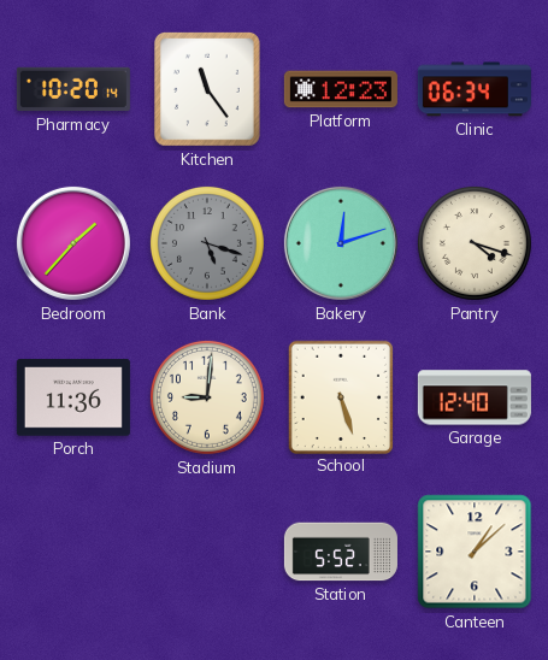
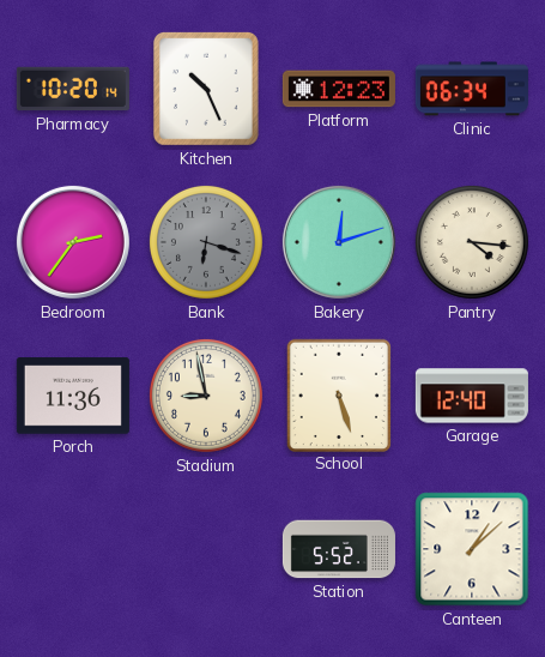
Kitchen: 11:24 -> 10:26
Bedroom: 1:37 -> 2:36
Bank: 5:18 -> 6:18
Pantry: 4:18 -> 4:16
Stadium: 9:01 -> 8:58
